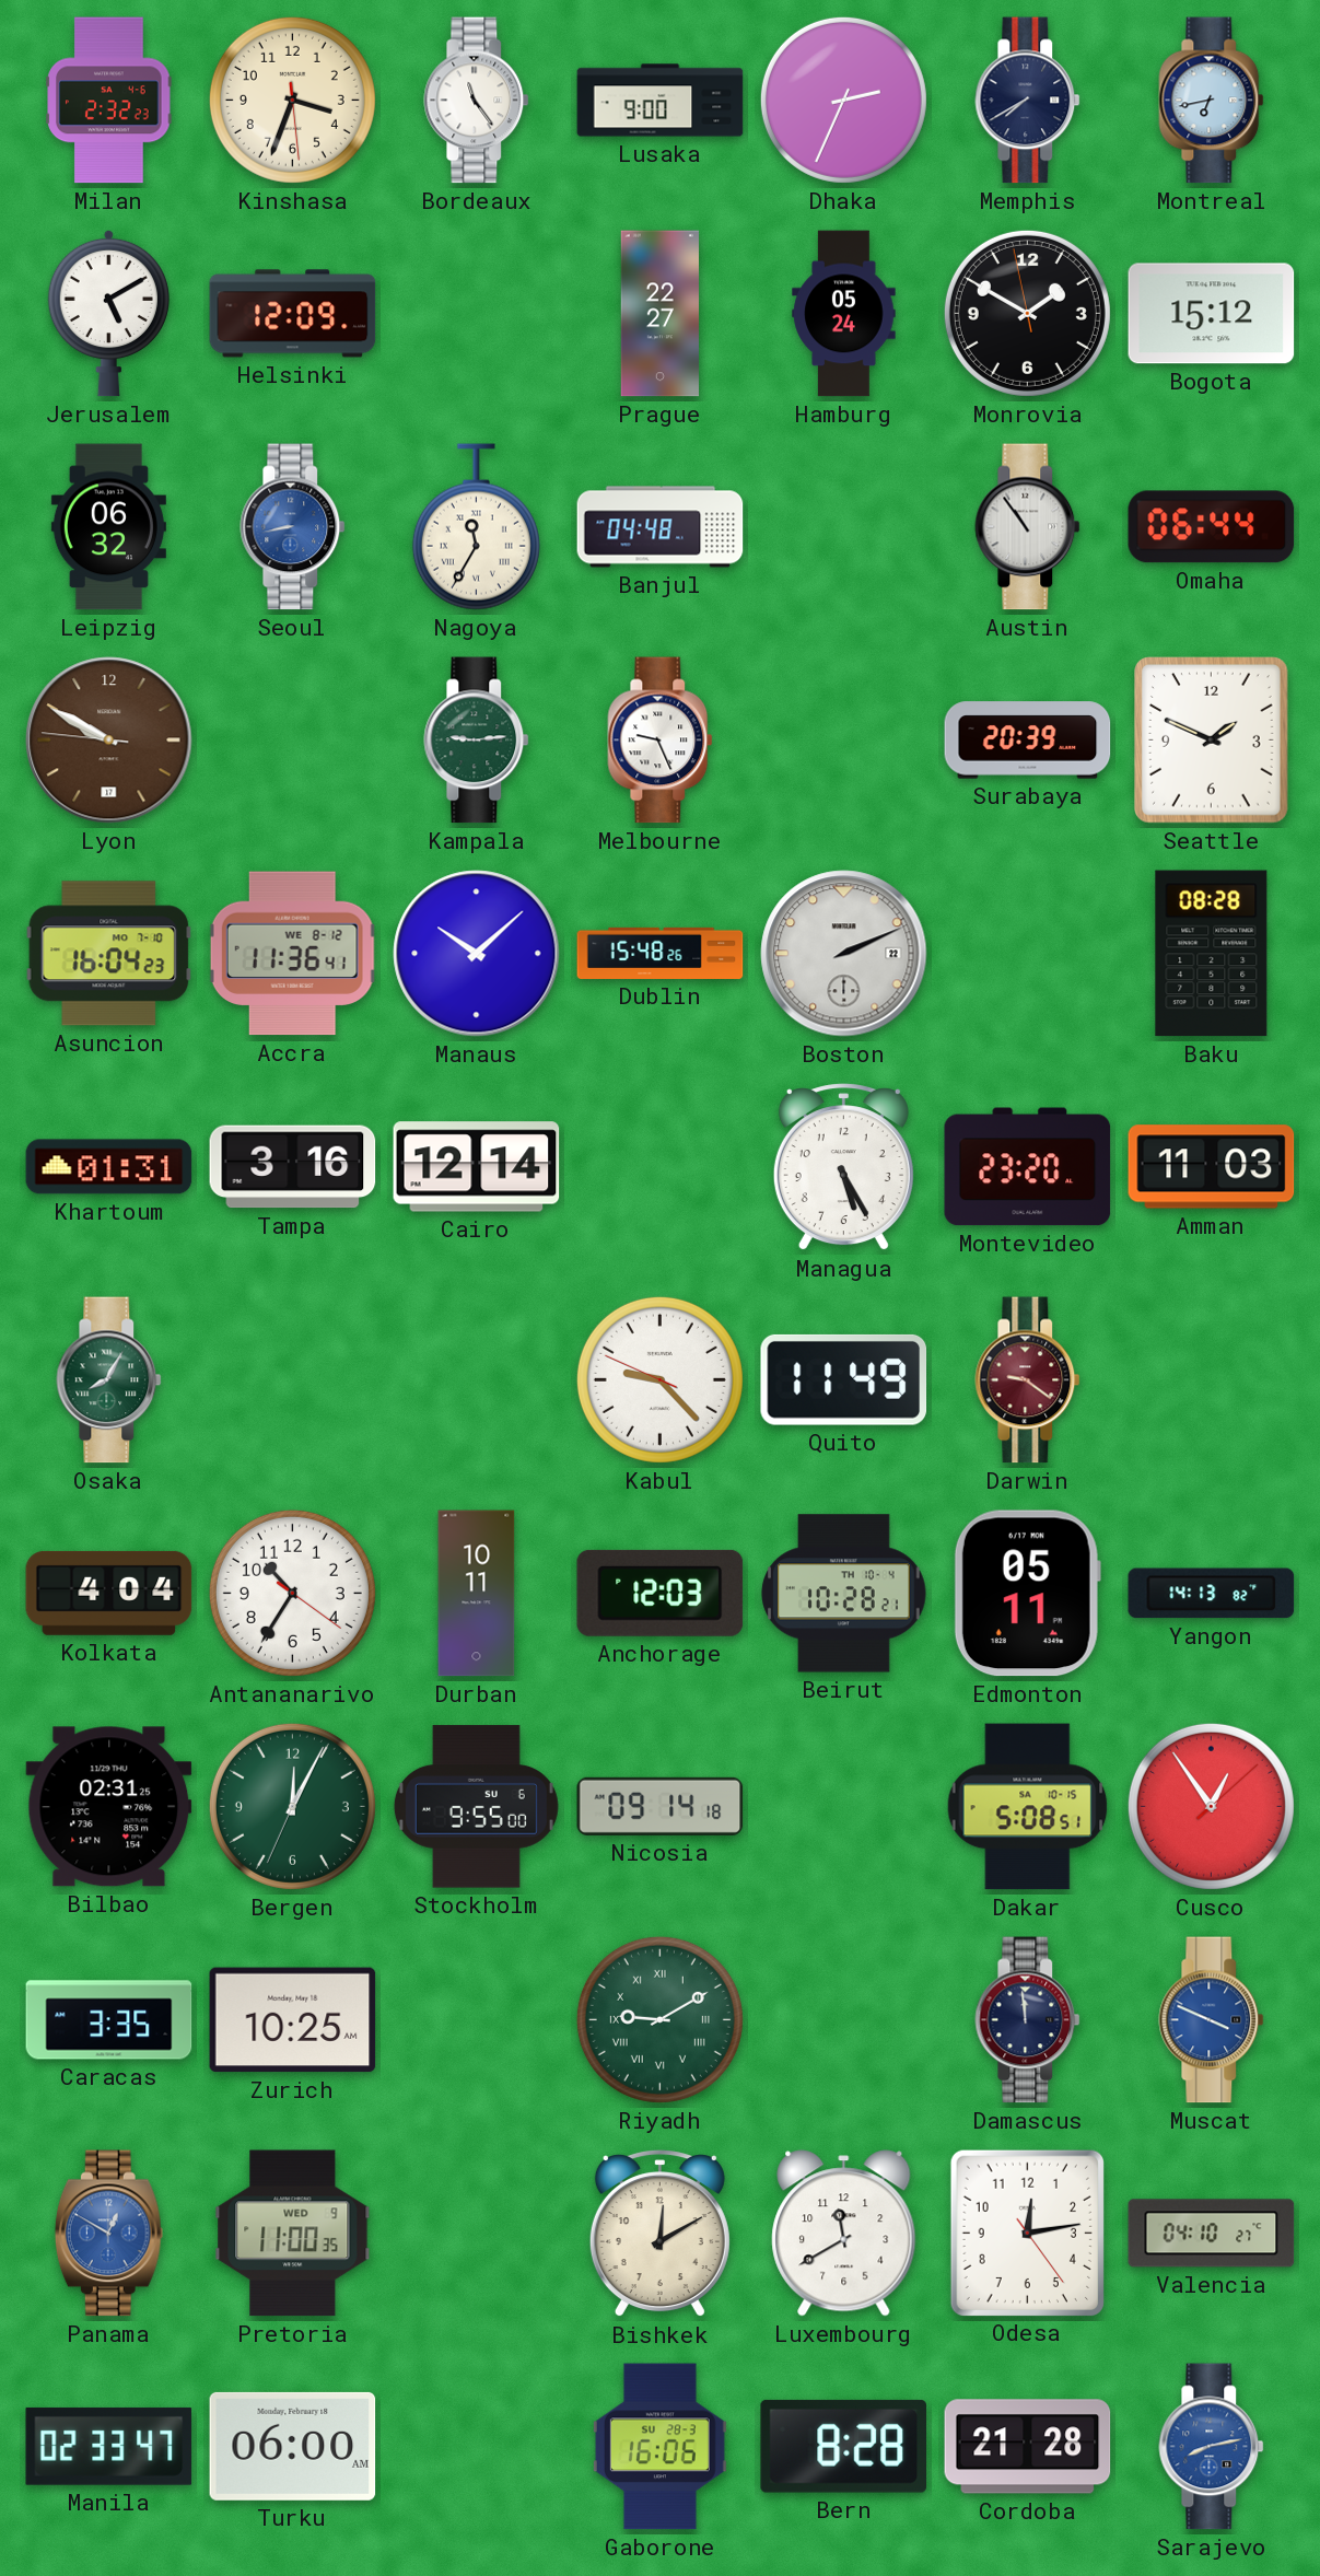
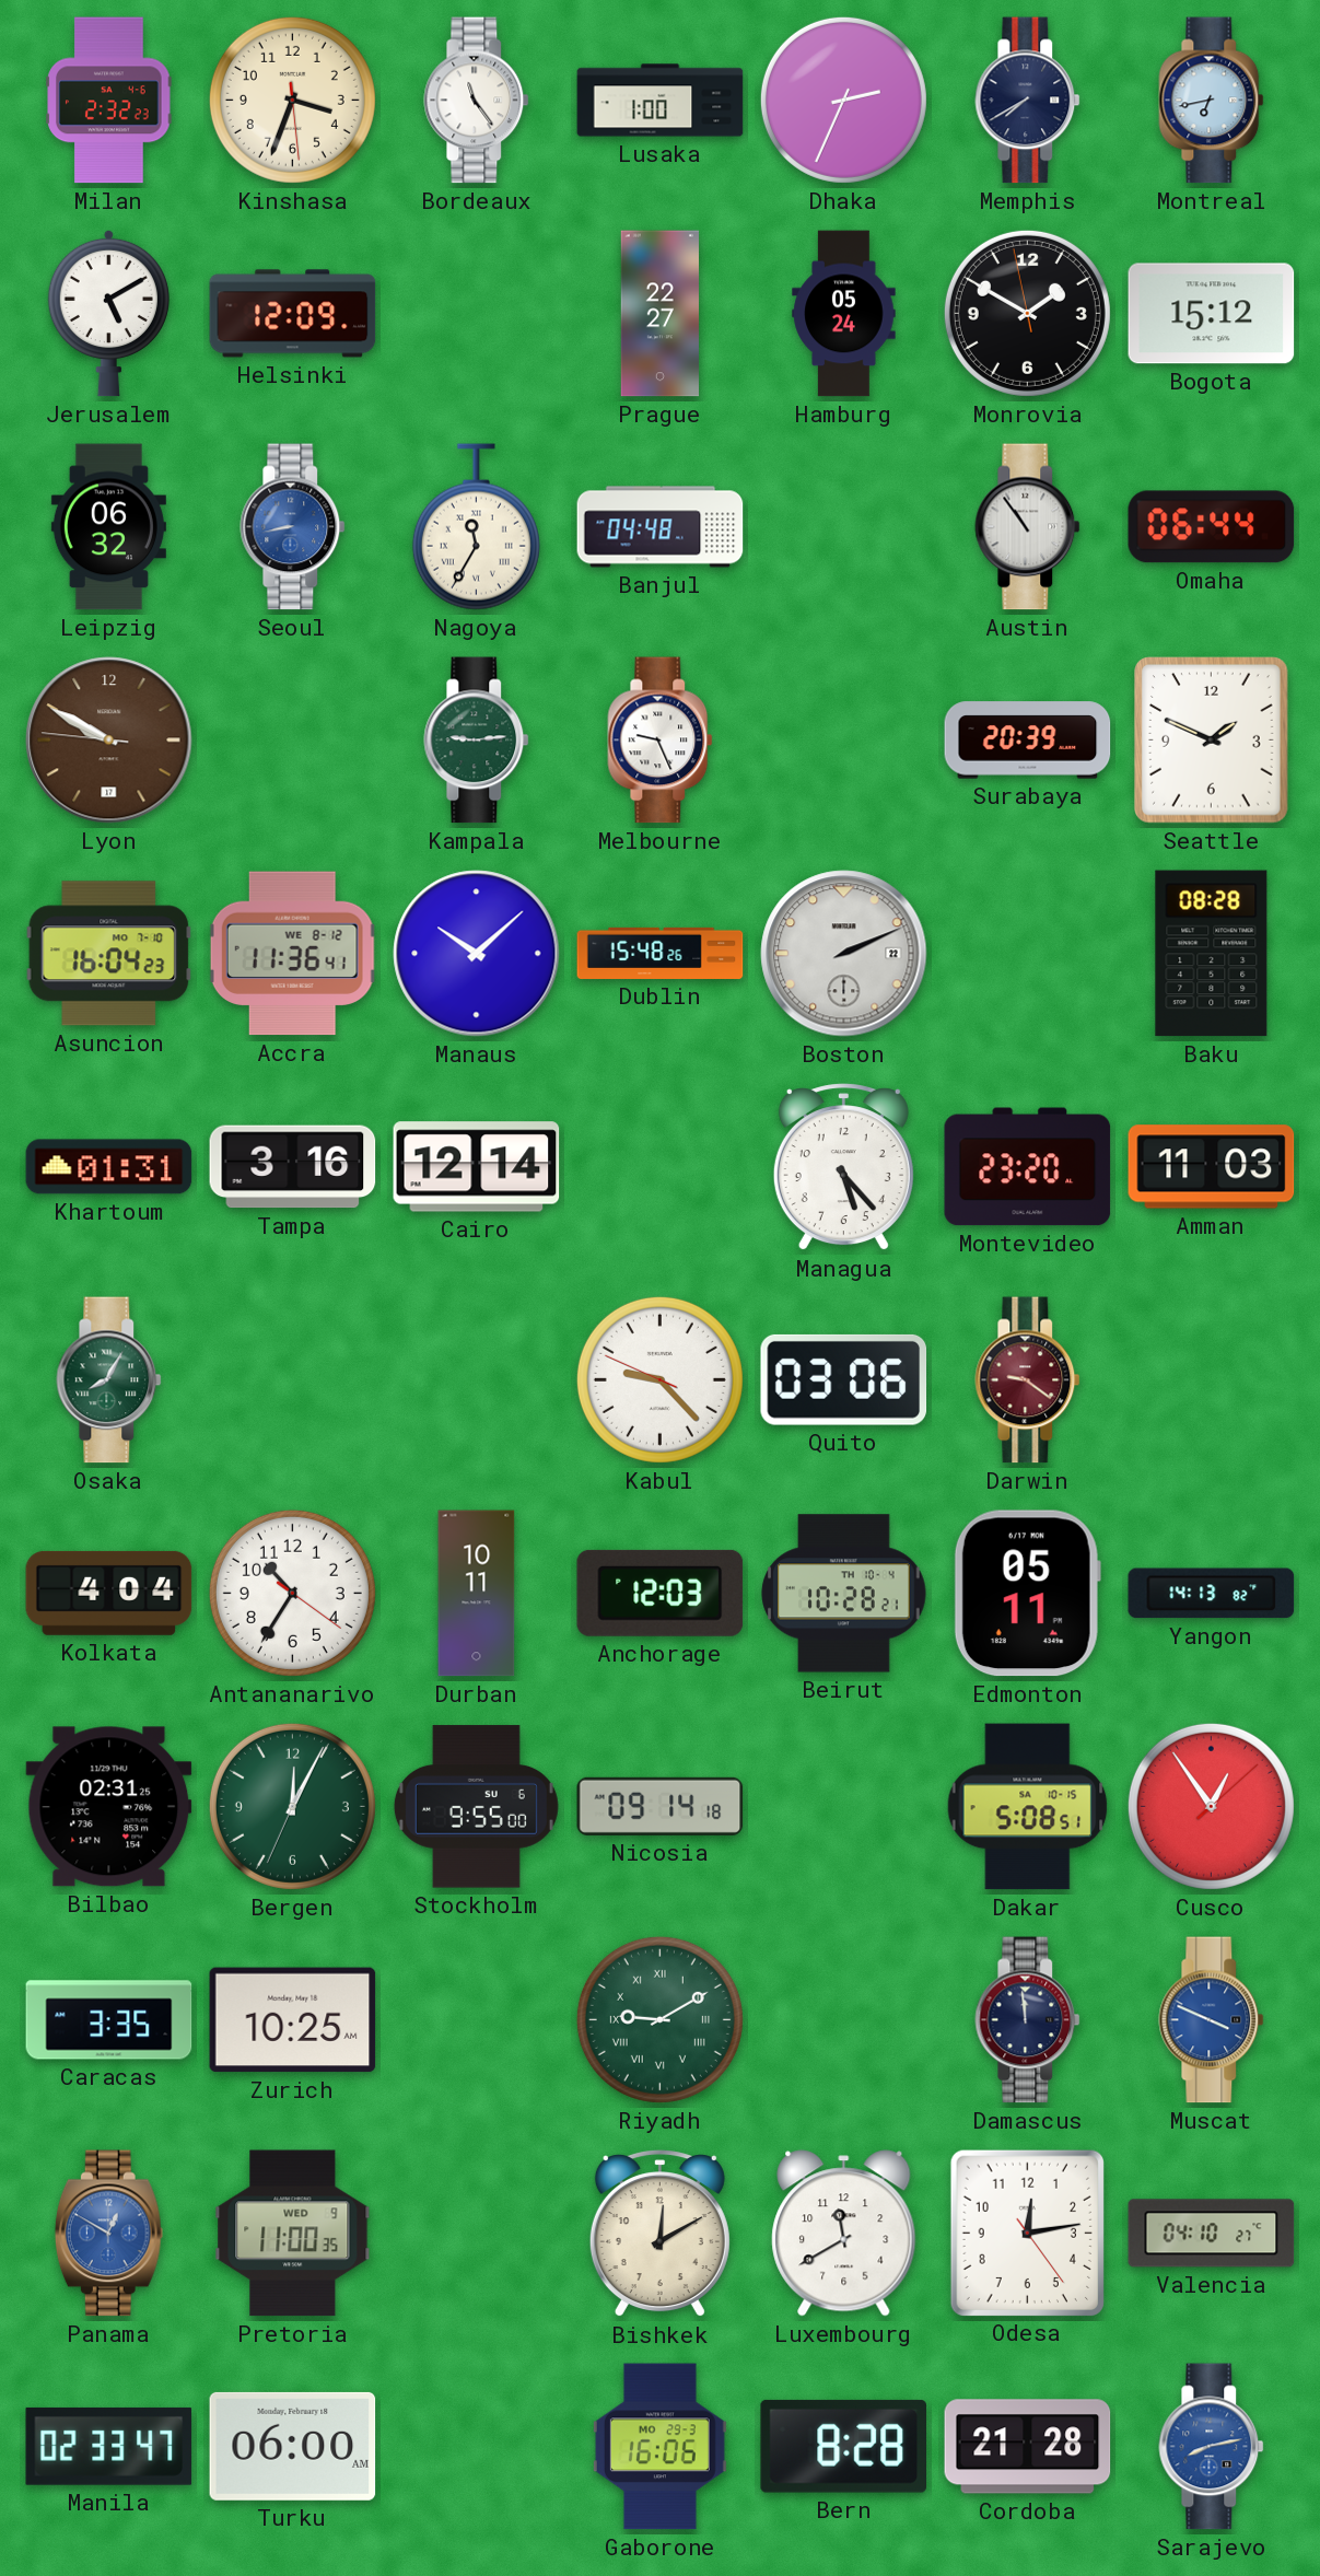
Lusaka: 9:00 -> 1:00
Managua: 5:25 -> 5:23
Quito: 11:49 -> 03:06
Gaborone date: SU 28-3 -> MO 29-3
